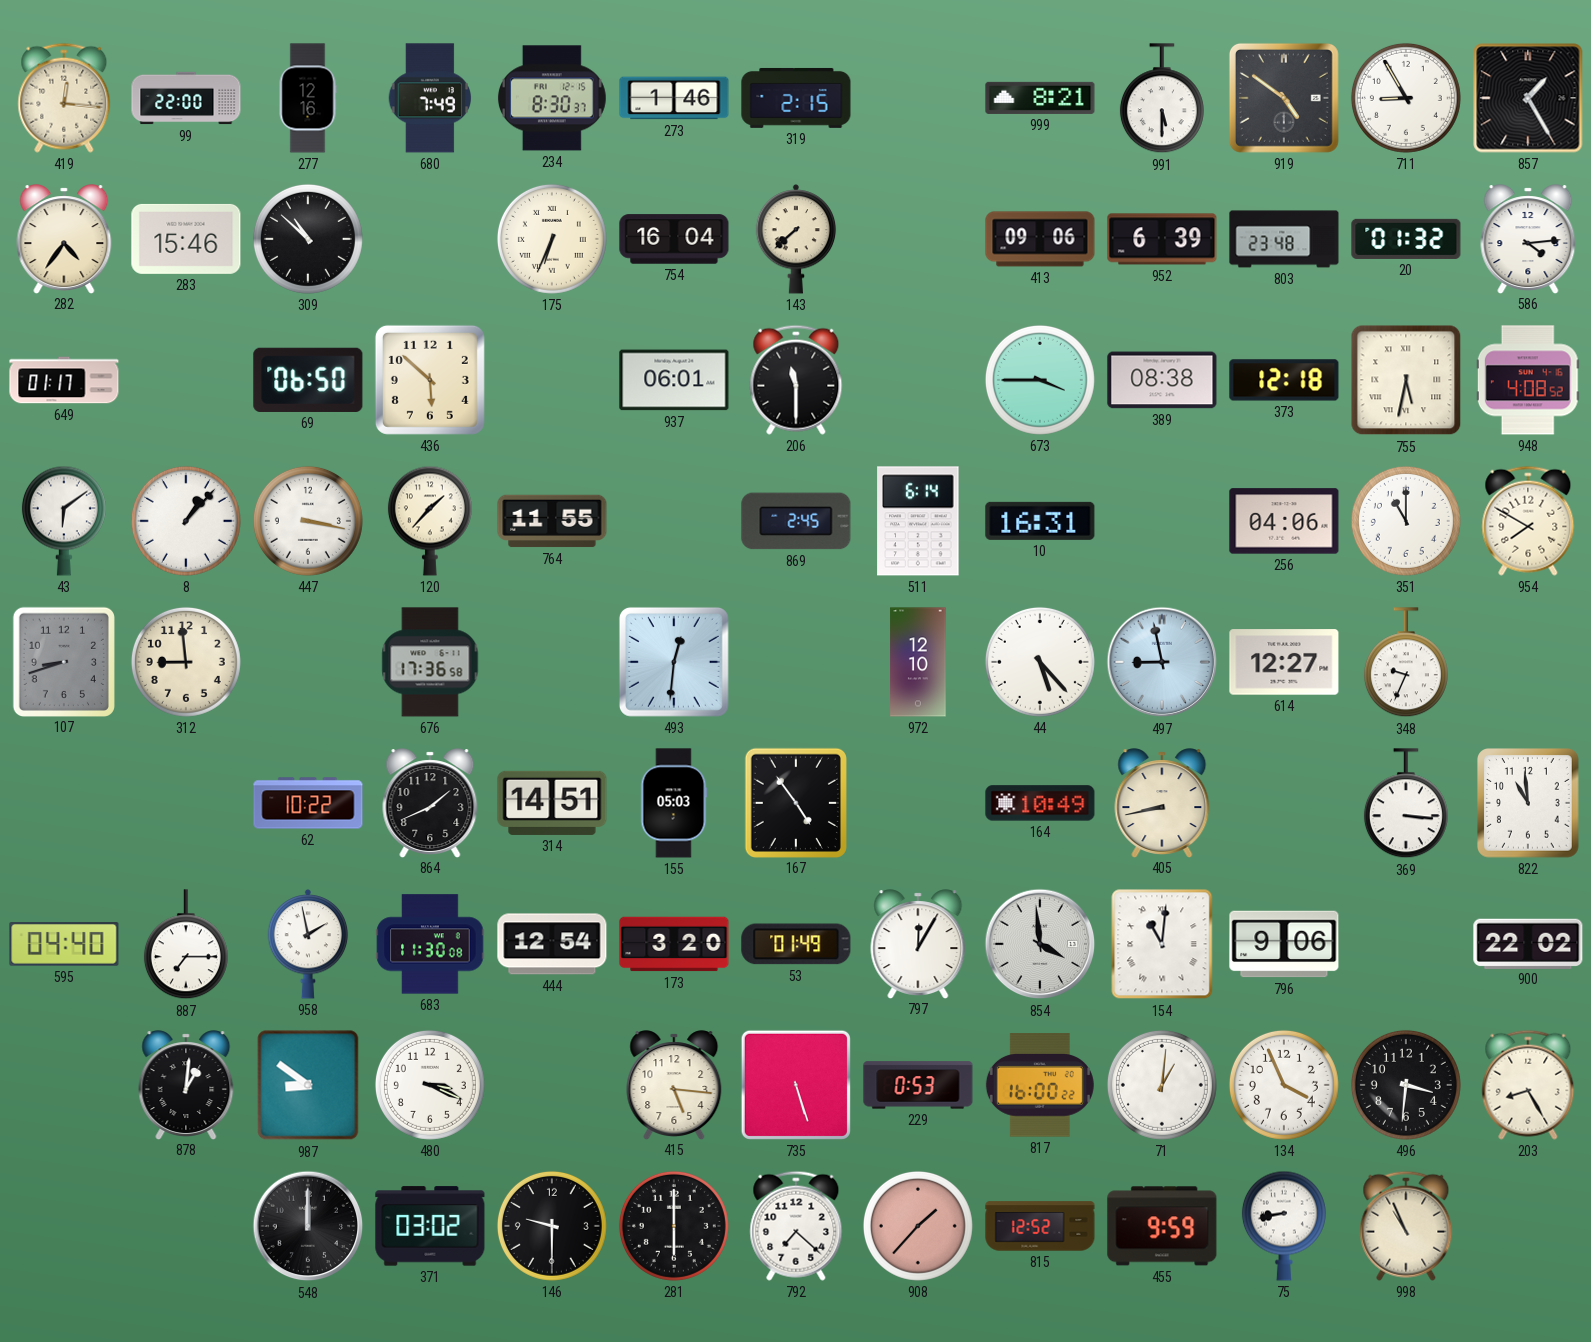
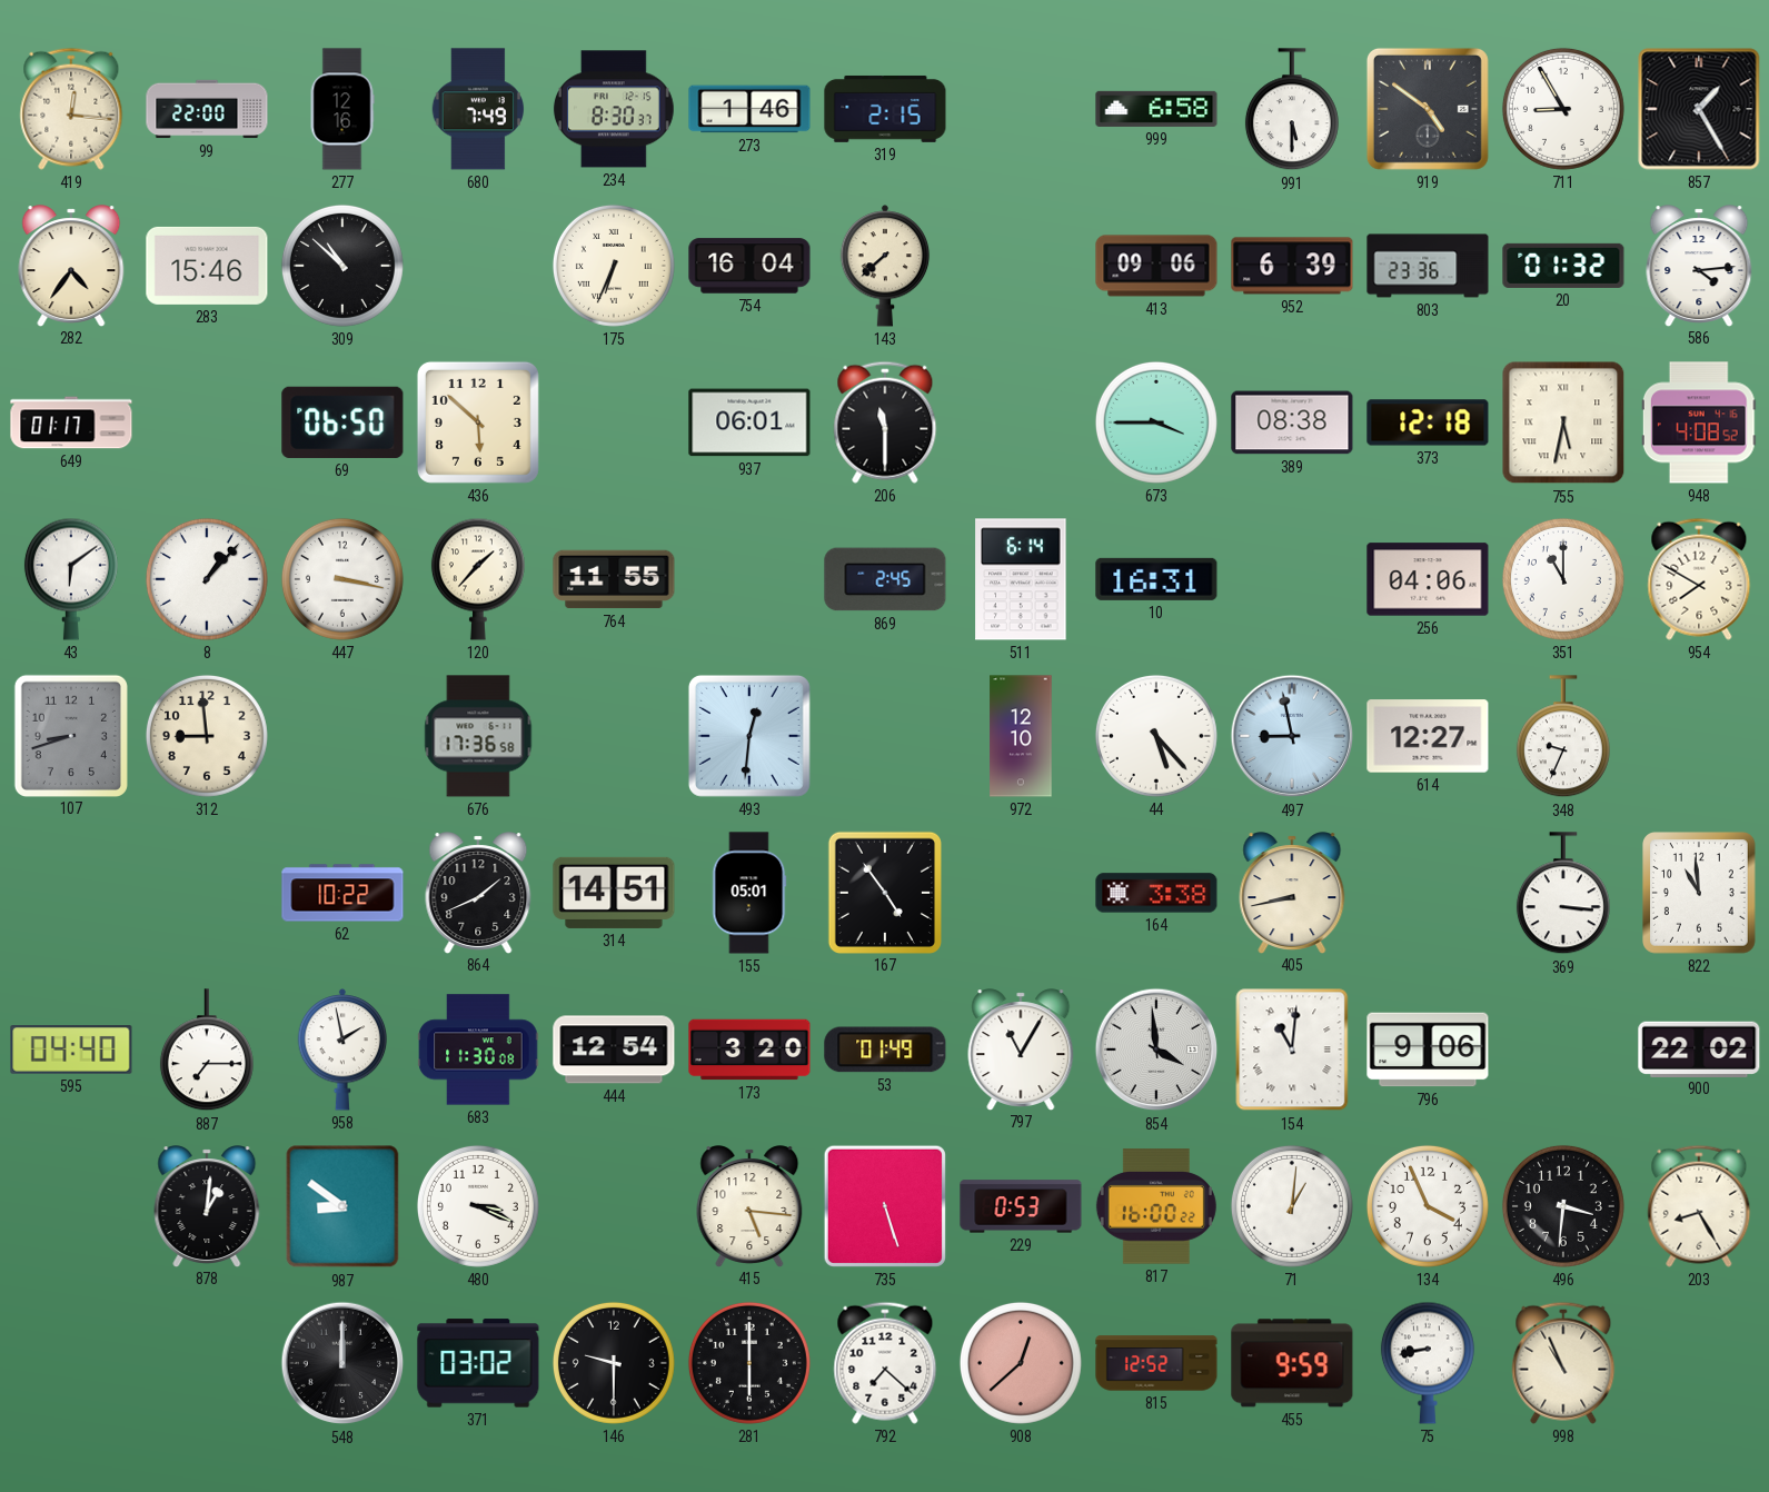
999: 8:21 -> 6:58
803: 23:48 -> 23:36
155: 05:03 -> 05:01
164: 10:49 -> 3:38
797: 12:05 -> 11:05
908: 1:37 -> 12:38
